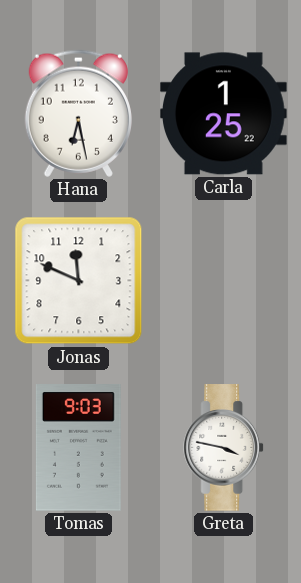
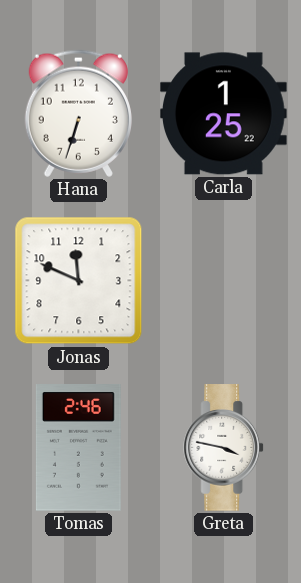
Hana: 6:28 -> 6:33
Tomas: 9:03 -> 2:46
